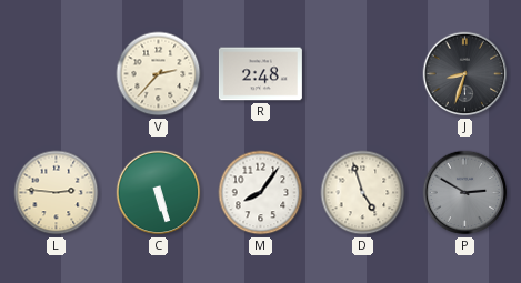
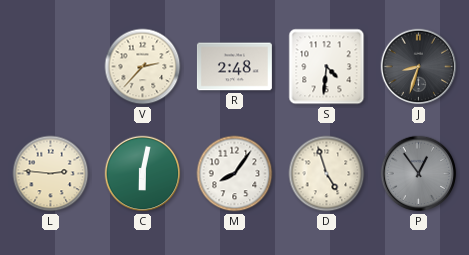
S: none -> 4:31
C: 5:27 -> 6:02
P: 2:50 -> 12:54
